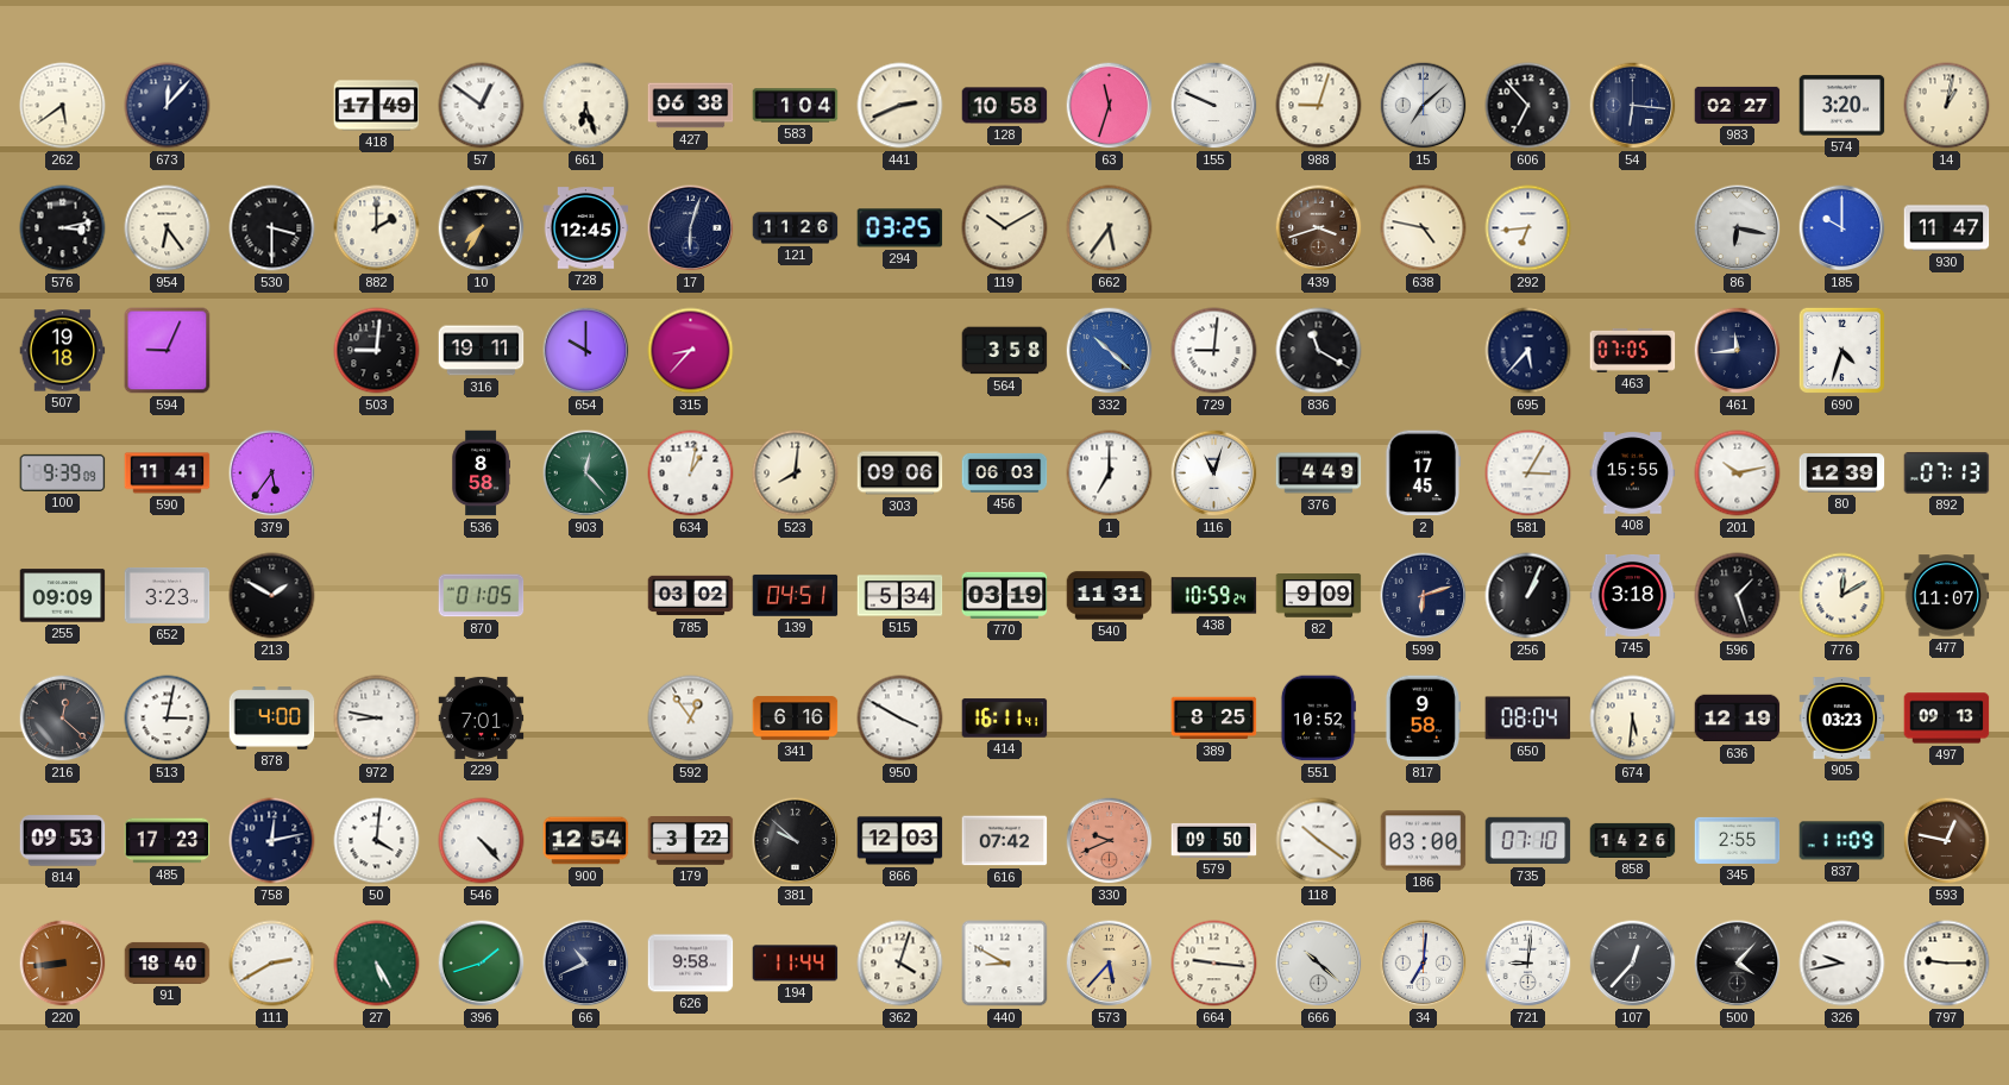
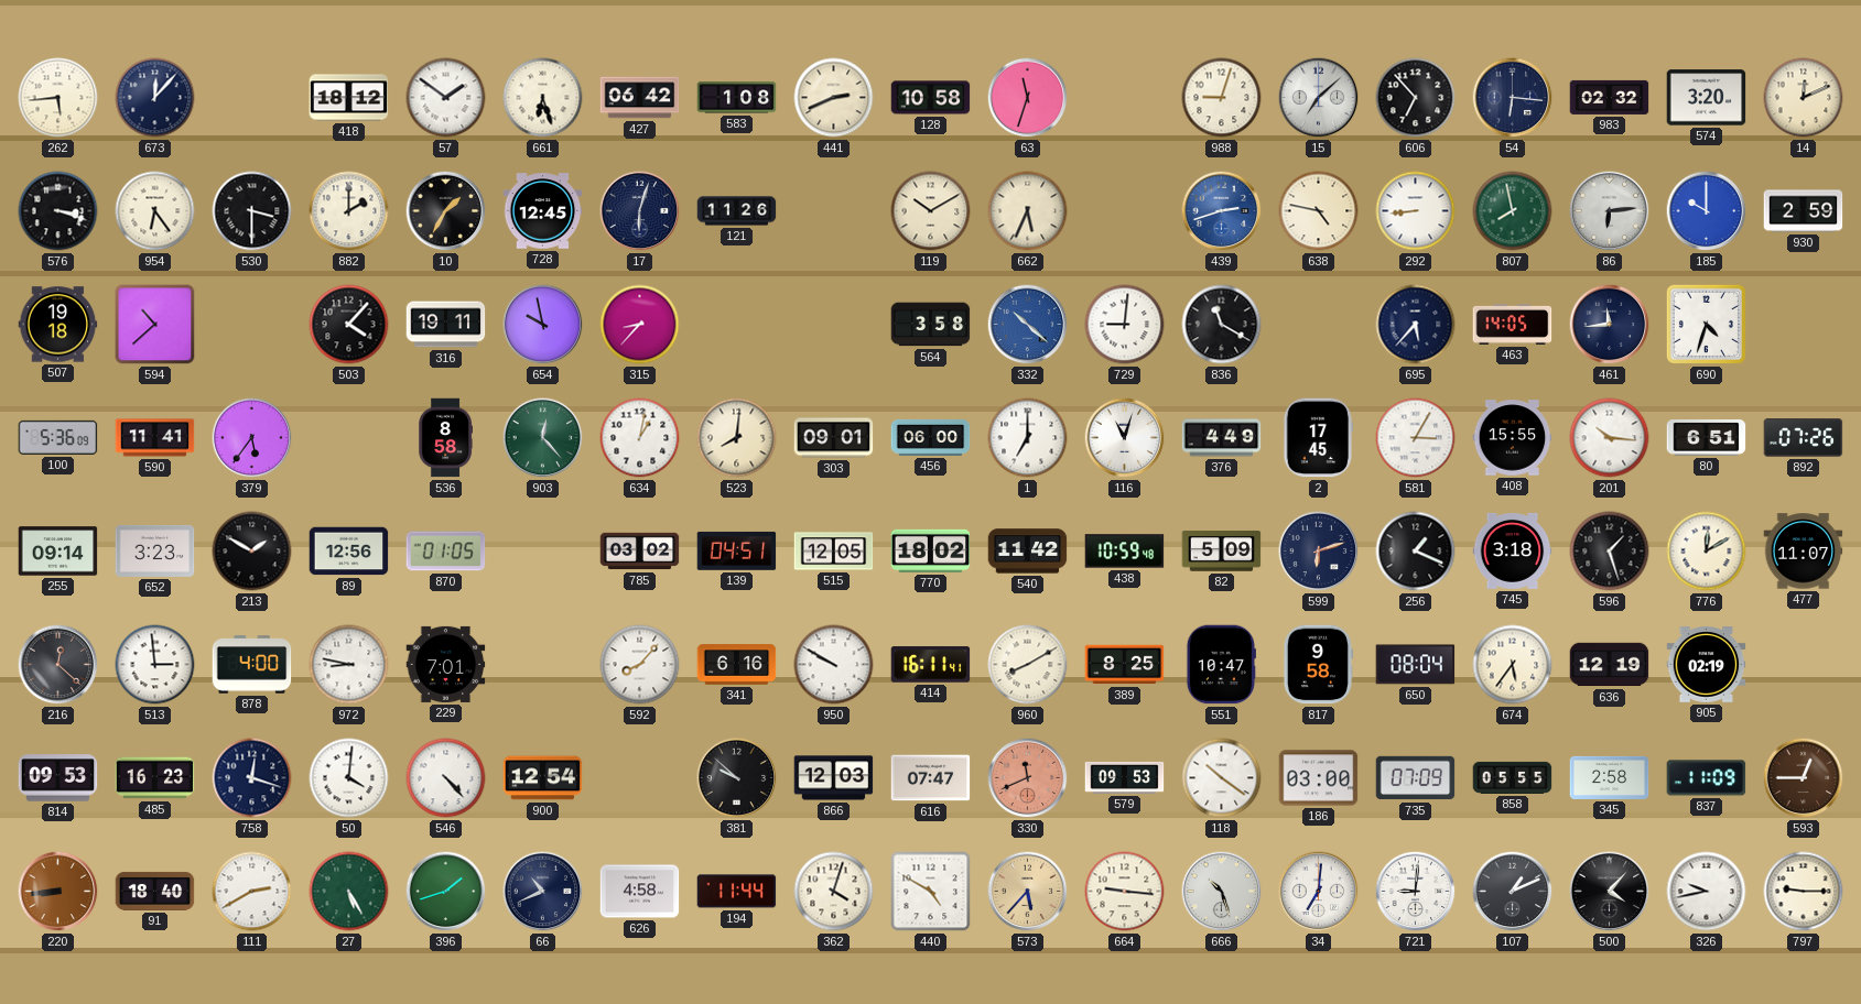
262: 5:39 -> 5:44
418: 17:49 -> 18:12
57: 12:51 -> 1:51
427: 06:38 -> 06:42
583: 1:04 -> 1:08
155: 9:49 -> none
983: 02:27 -> 02:32
14: 1:02 -> 12:11
576: 3:13 -> 3:18
10: 7:35 -> 1:35
294: 03:25 -> none
662: 5:36 -> 5:34
439: 3:42 -> 2:42
439 dial: brown -> blue
292: 6:44 -> 8:44
807: none -> 7:58
86: 6:17 -> 6:14
930: 11:47 -> 2:59
594: 9:04 -> 10:38
503: 9:01 -> 4:07
654: 10:00 -> 9:58
463: 07:05 -> 14:05
100: 9:39 -> 5:36
303: 09:06 -> 09:01
456: 06:03 -> 06:00
201: 10:13 -> 10:16
80: 12:39 -> 6:51
892: 07:13 -> 07:26
255: 09:09 -> 09:14
89: none -> 12:56
515: 5:34 -> 12:05
770: 03:19 -> 18:02
540: 11:31 -> 11:42
438: 10:59:24 -> 10:59:48
82: 9:09 -> 5:09
256: 1:04 -> 1:19
513: 3:02 -> 2:59
592: 12:54 -> 8:07
950: 3:50 -> 9:50
960: none -> 8:10
551: 10:52 -> 10:47
674: 5:31 -> 5:36
905: 03:23 -> 02:19
497: 09:13 -> none
485: 17:23 -> 16:23
758: 12:13 -> 12:18
179: 3:22 -> none
616: 07:42 -> 07:47
330: 9:41 -> 11:41
579: 09:50 -> 09:53
735: 07:10 -> 07:09
858: 14:26 -> 05:55
345: 2:55 -> 2:58
593: 12:47 -> 12:45
626: 9:58 -> 4:58
440: 8:50 -> 4:50
666: 10:22 -> 10:27
107: 12:37 -> 1:11
